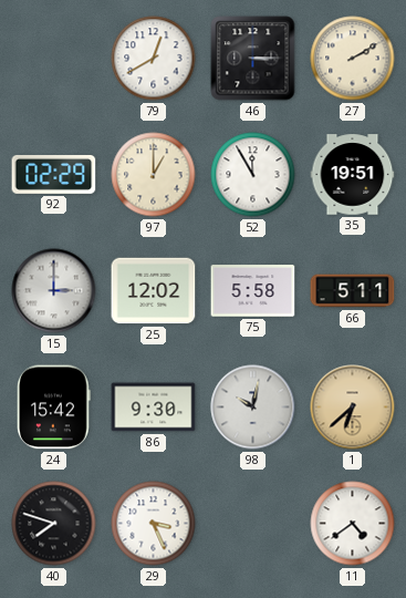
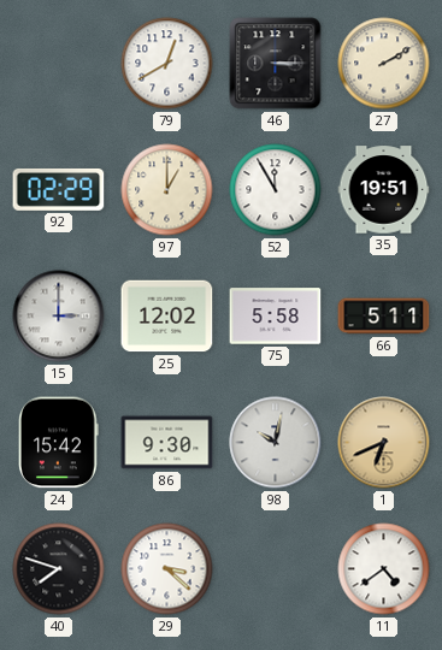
1: 6:38 -> 6:41
29: 3:26 -> 3:22
